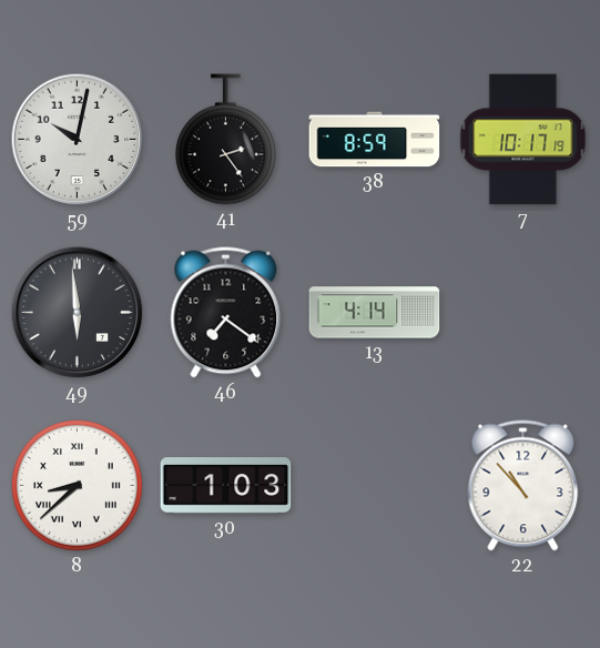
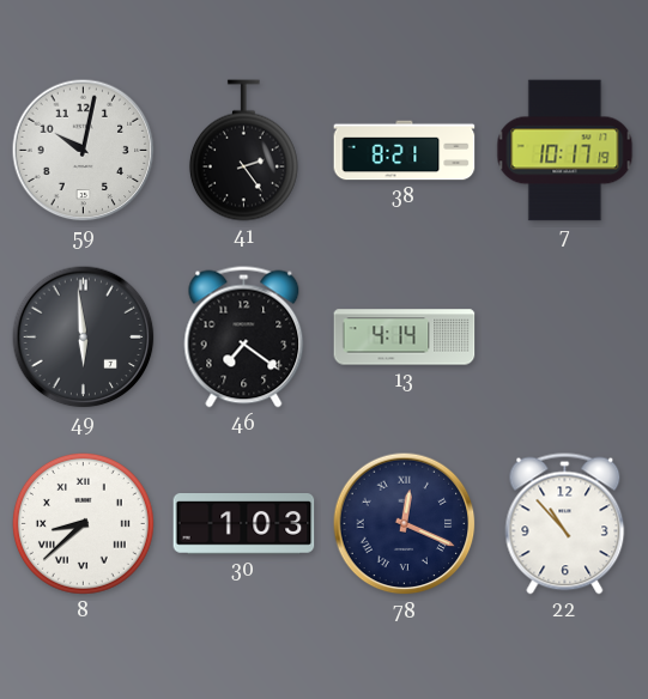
38: 8:59 -> 8:21
78: none -> 12:19
